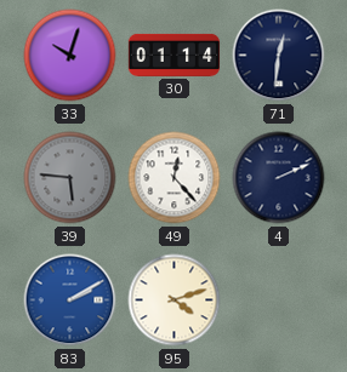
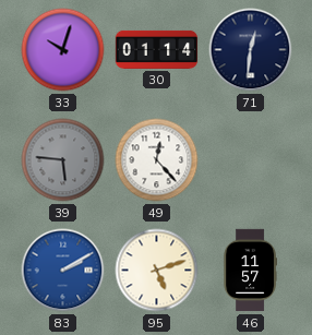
4: 2:11 -> none
95: 4:12 -> 5:12
46: none -> 11:57
